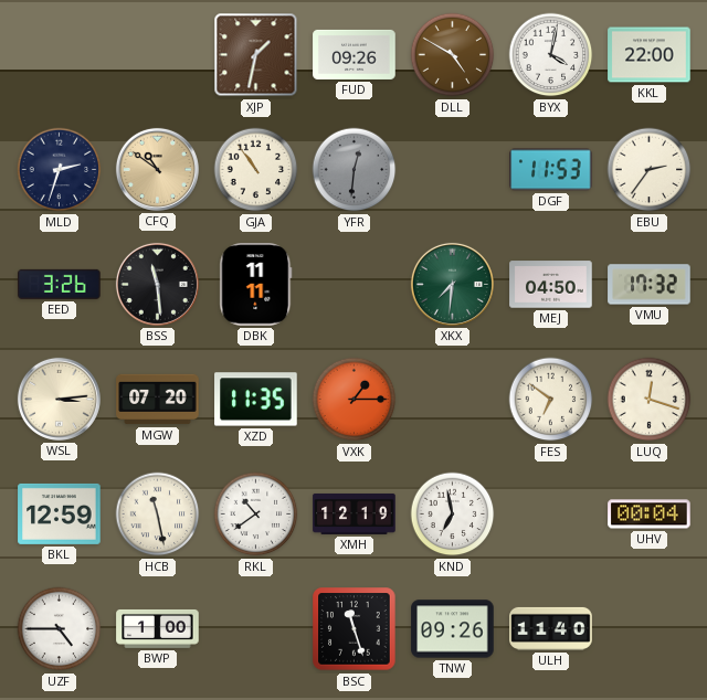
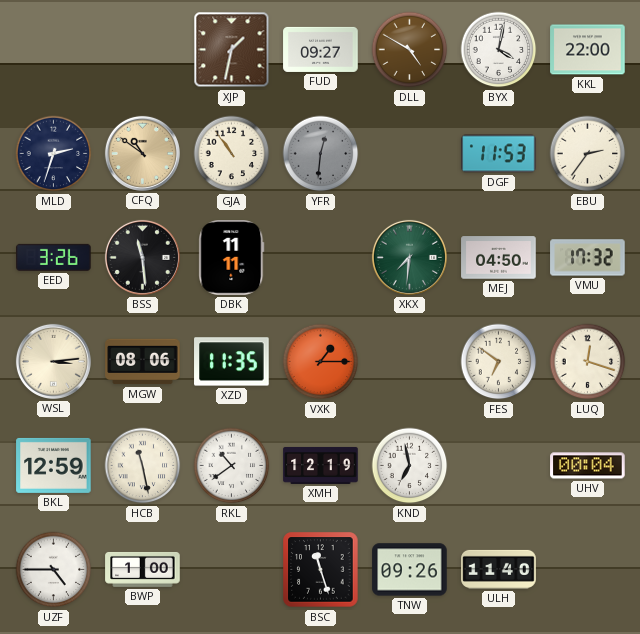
FUD: 09:26 -> 09:27
MGW: 07:20 -> 08:06
